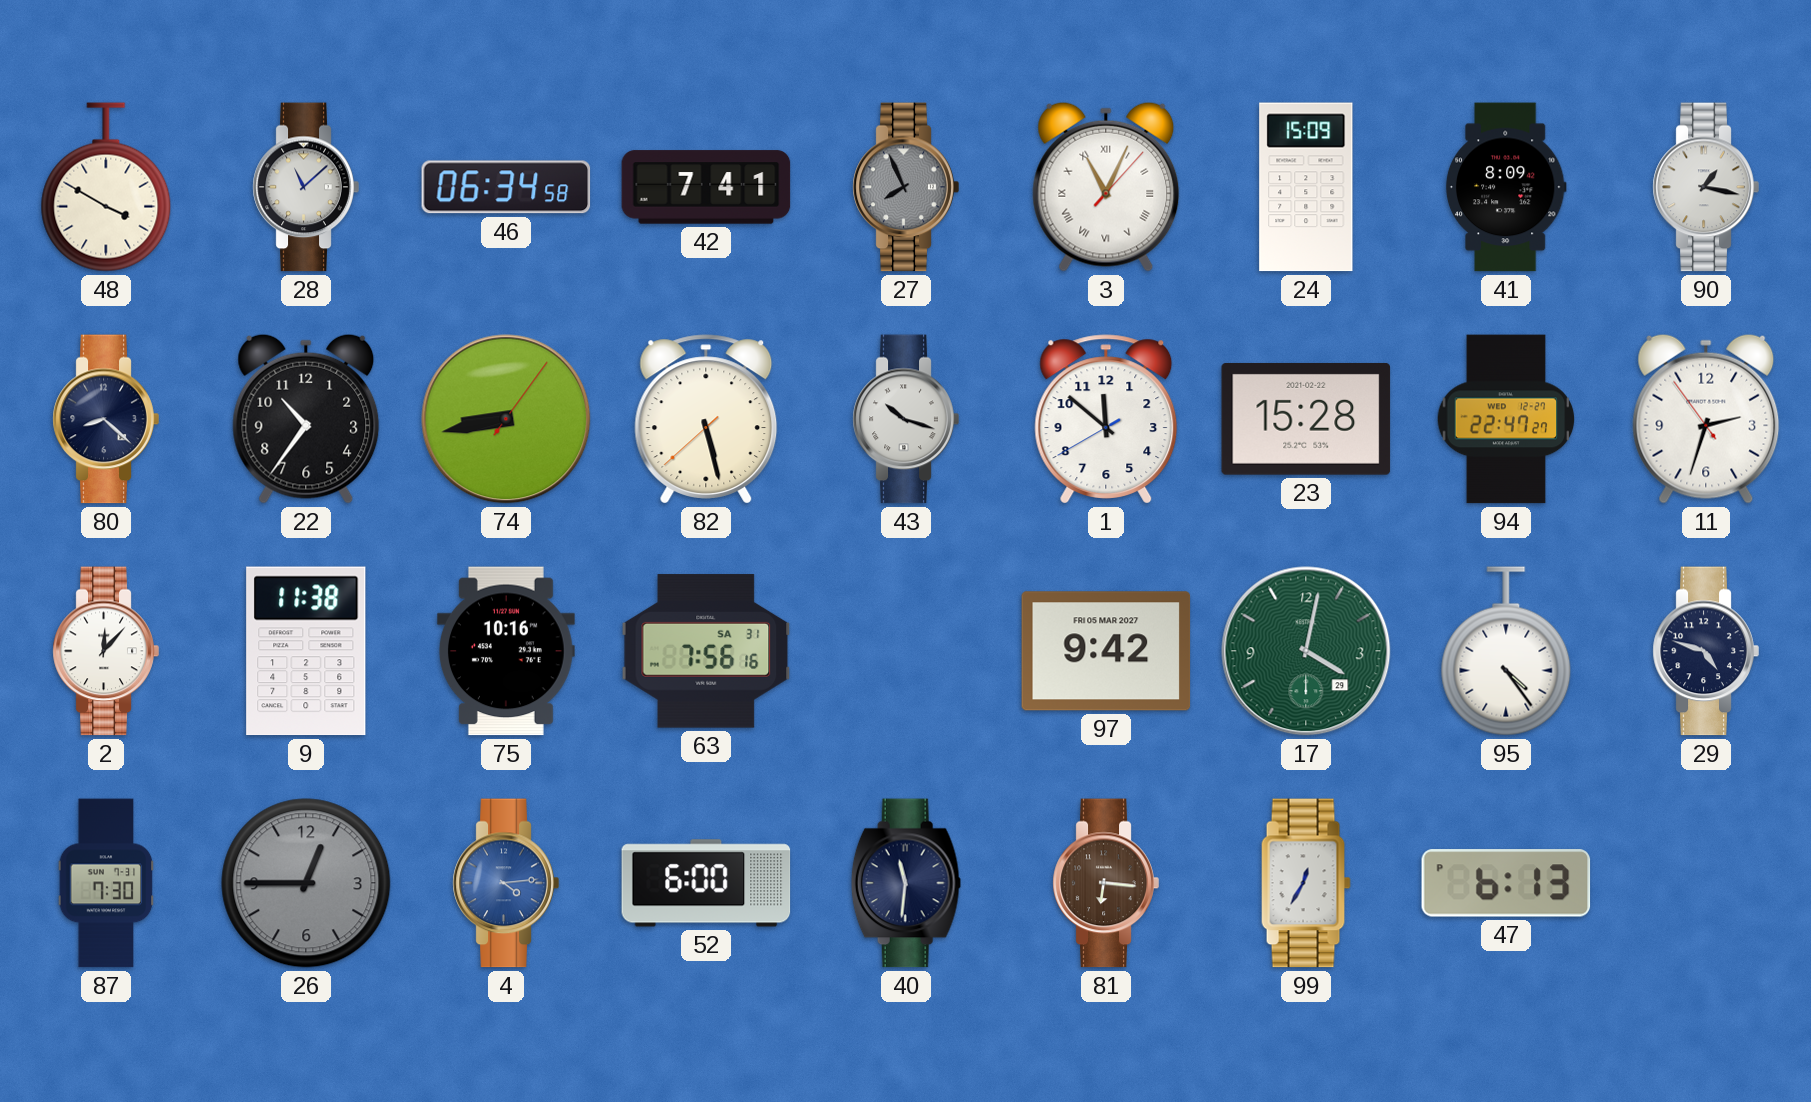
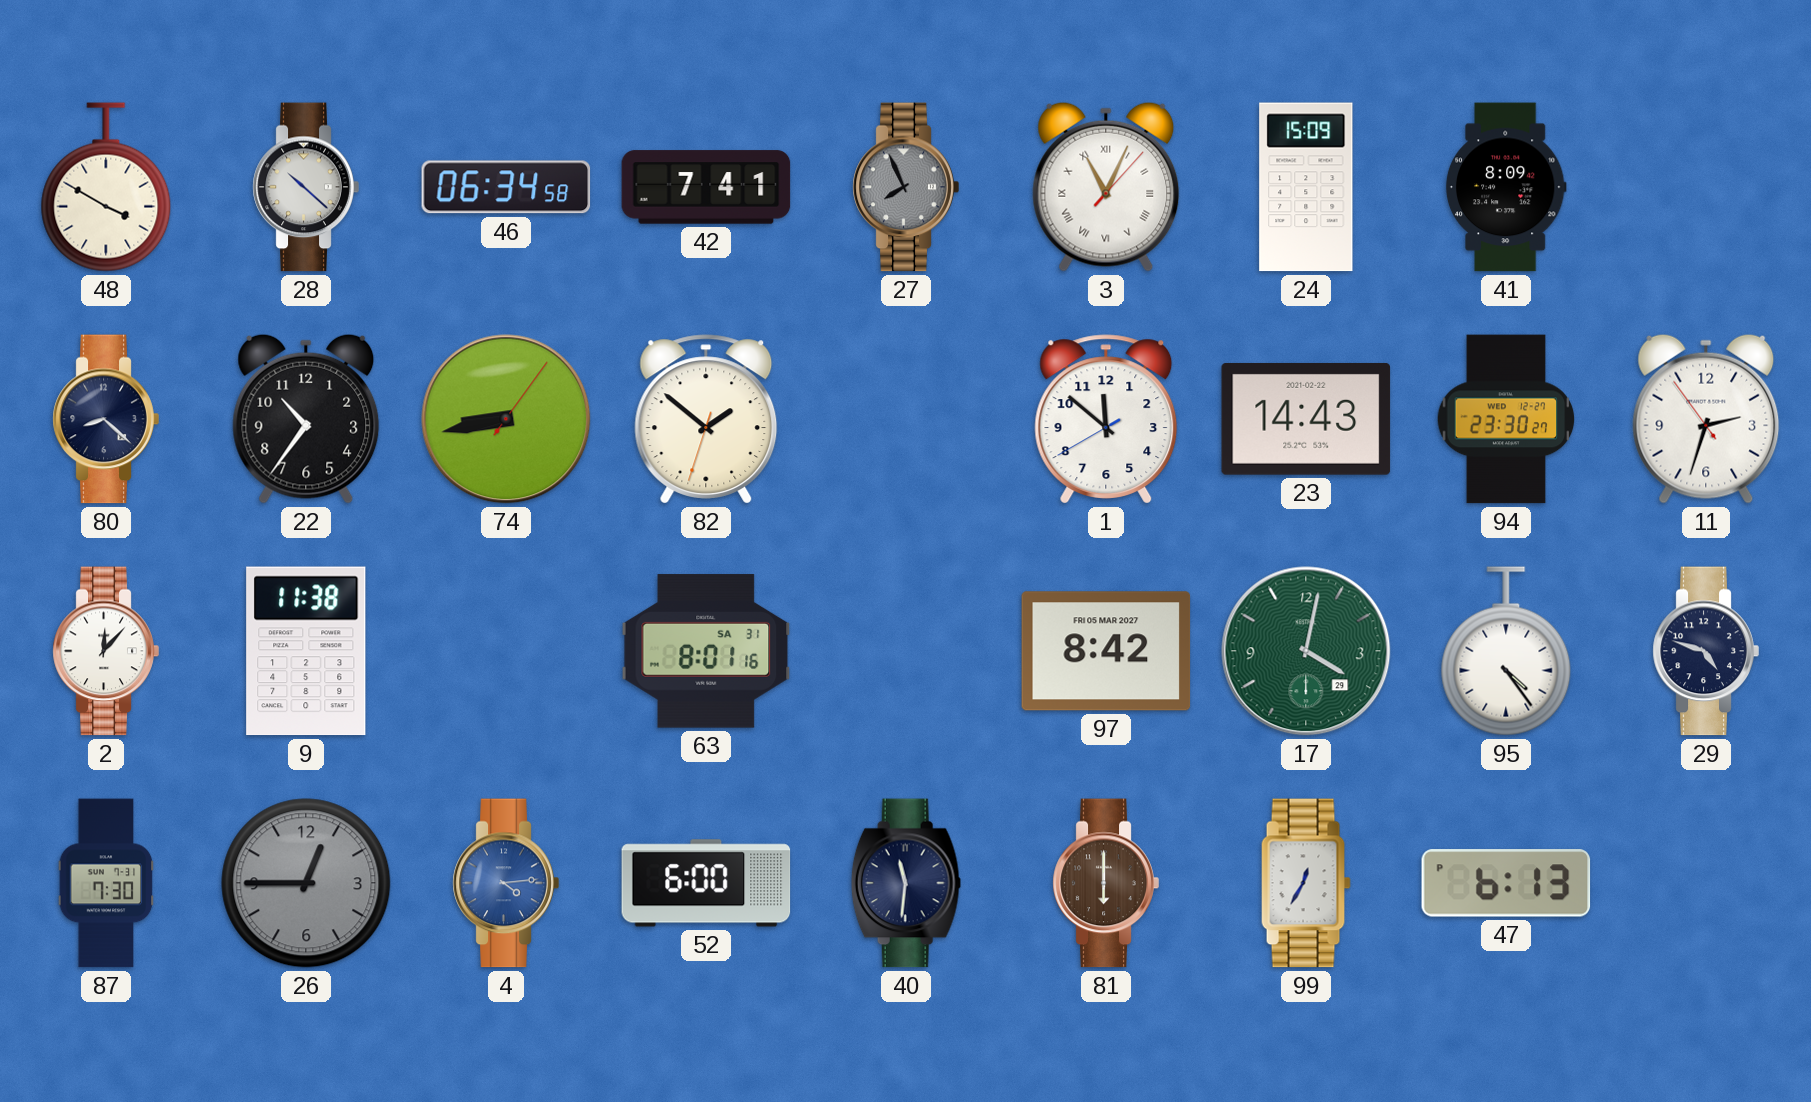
28: 11:08 -> 10:22
90: 1:17 -> none
82: 5:27 -> 1:51
43: 10:18 -> none
23: 15:28 -> 14:43
94: 22:47 -> 23:30
75: 10:16 -> none
63: 7:56 -> 8:01
97: 9:42 -> 8:42
81: 6:16 -> 6:00
